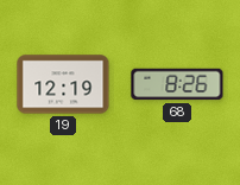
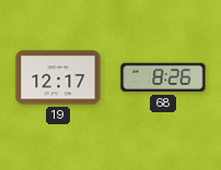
19: 12:19 -> 12:17
